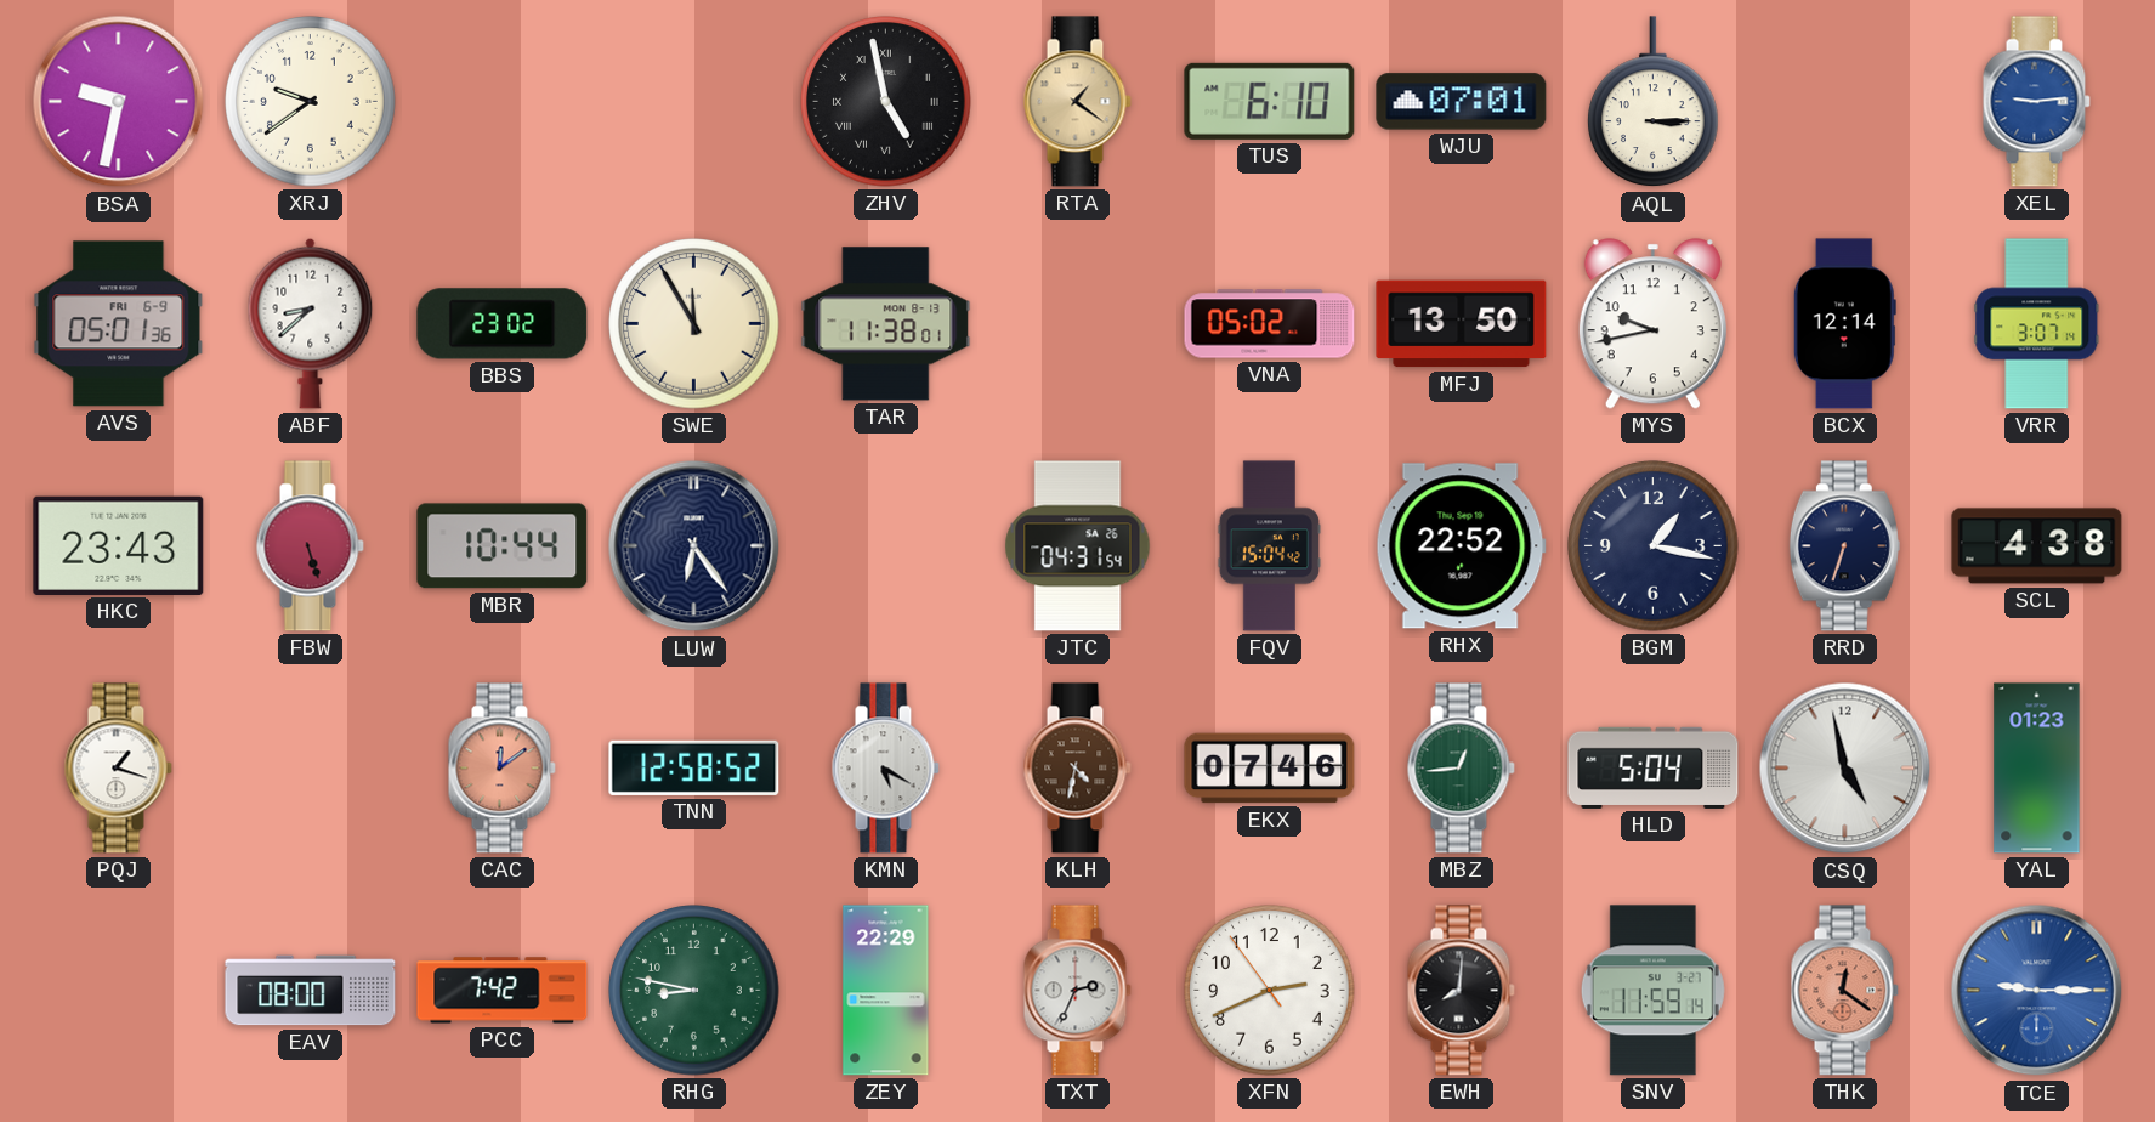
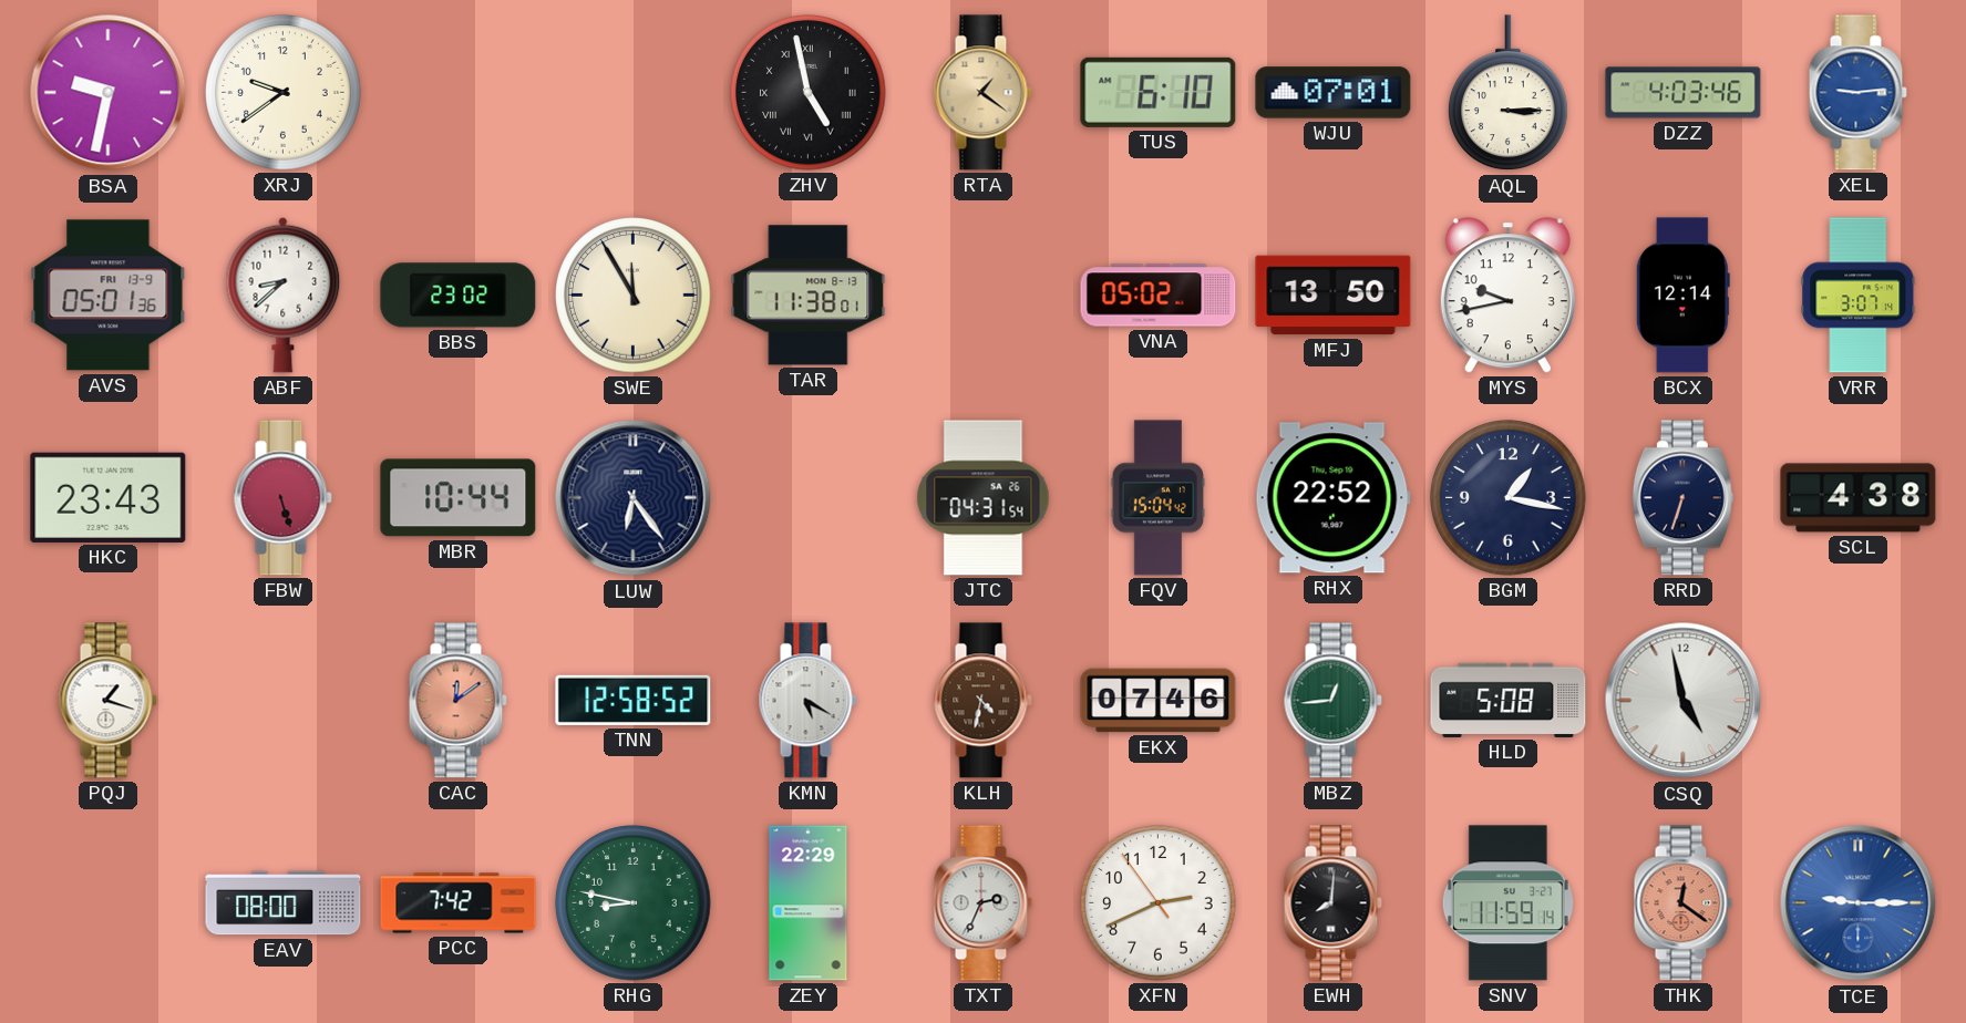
DZZ: none -> 4:03
AVS date: FRI 6-9 -> FRI 13-9
HLD: 5:04 -> 5:08
YAL: 01:23 -> none
